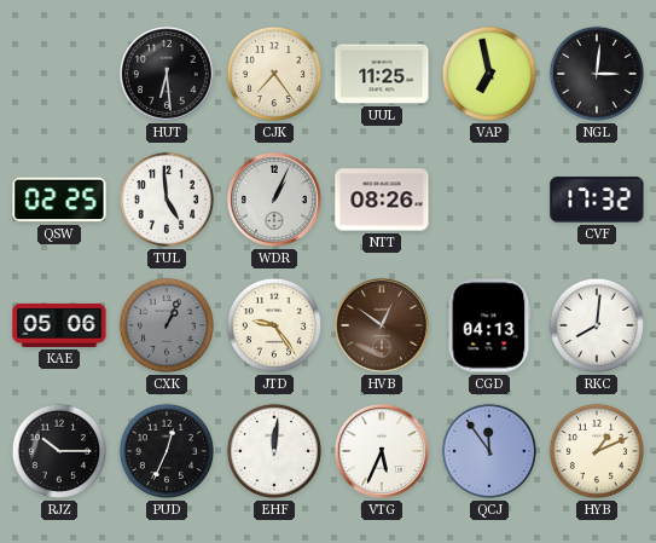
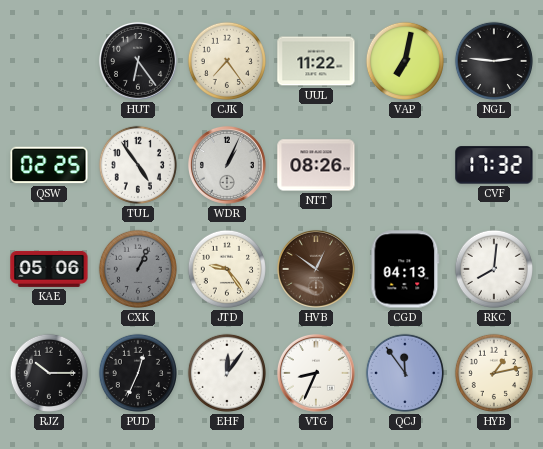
HUT: 6:29 -> 6:24
UUL: 11:25 -> 11:22
VAP: 6:58 -> 7:02
NGL: 3:01 -> 2:46
TUL: 4:59 -> 4:54
EHF: 12:01 -> 12:06
VTG: 5:34 -> 8:34
HYB: 1:11 -> 1:13
